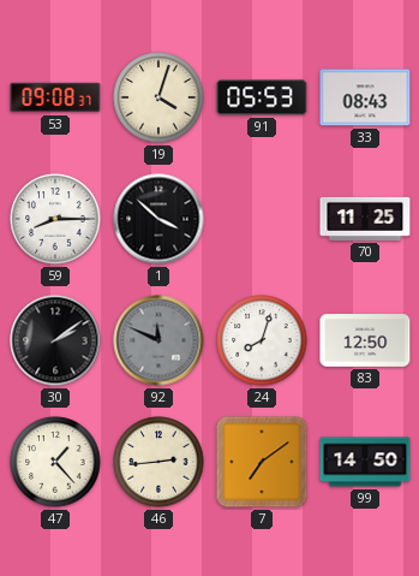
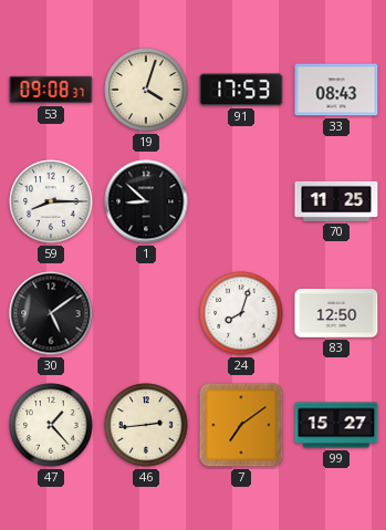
91: 05:53 -> 17:53
1: 3:52 -> 8:52
30: 2:09 -> 5:09
92: 11:49 -> none
99: 14:50 -> 15:27
